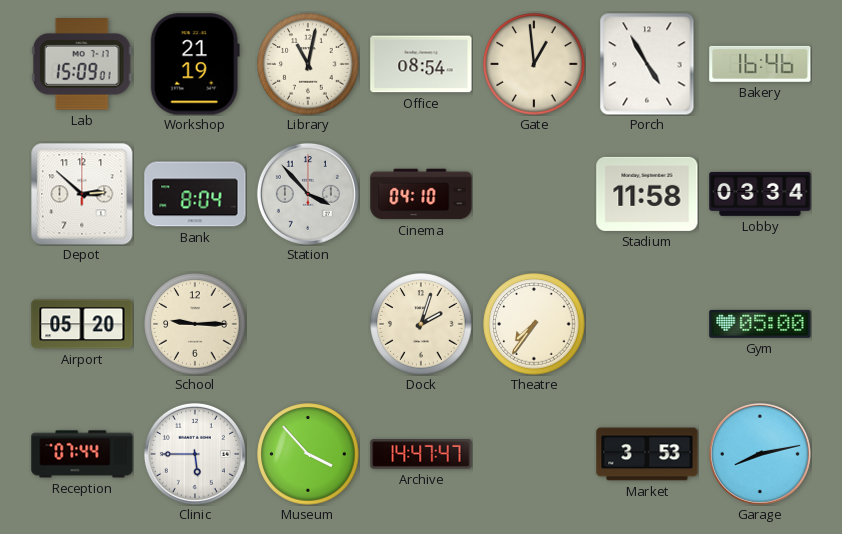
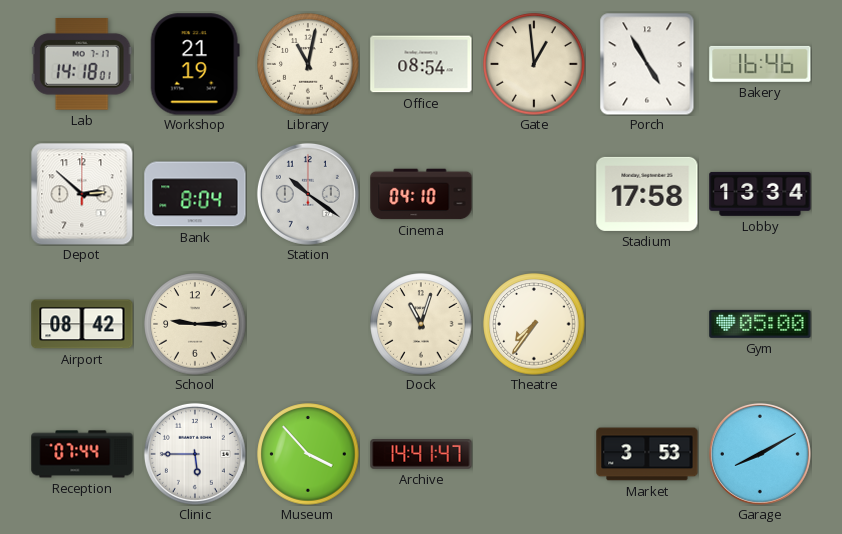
Lab: 15:09 -> 14:18
Station: 3:53 -> 10:21
Stadium: 11:58 -> 17:58
Lobby: 03:34 -> 13:34
Airport: 05:20 -> 08:42
Dock: 2:03 -> 11:03
Archive: 14:47 -> 14:41
Garage: 8:13 -> 8:10
